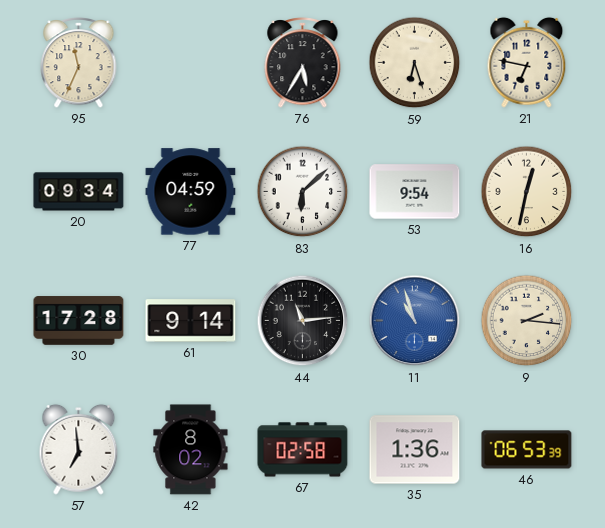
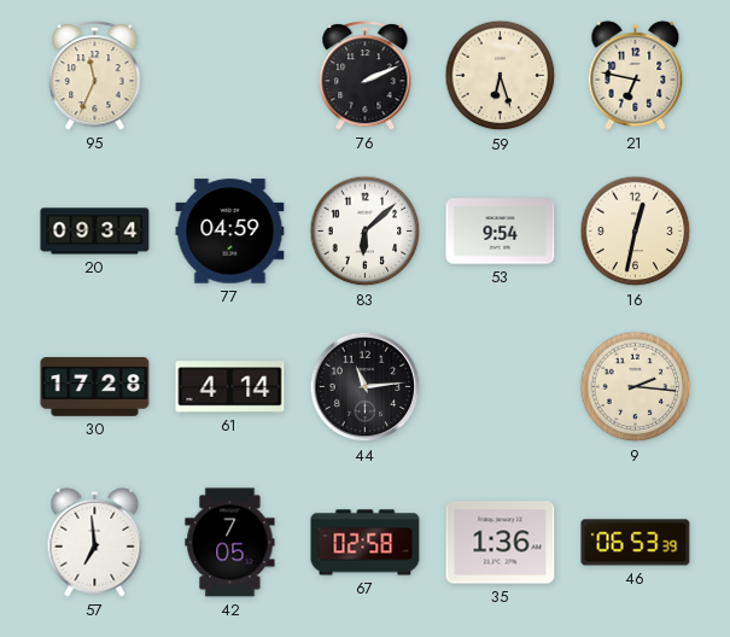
76: 5:35 -> 2:11
61: 9:14 -> 4:14
11: 10:57 -> none
42: 8:02 -> 7:05
